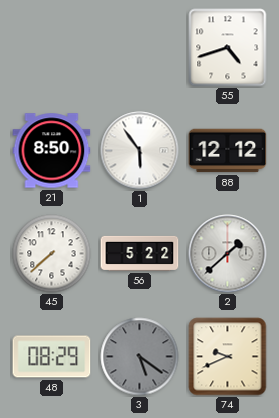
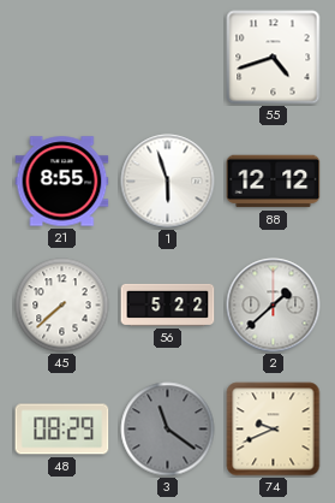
21: 8:50 -> 8:55
1: 5:54 -> 5:57
3: 5:21 -> 11:21
